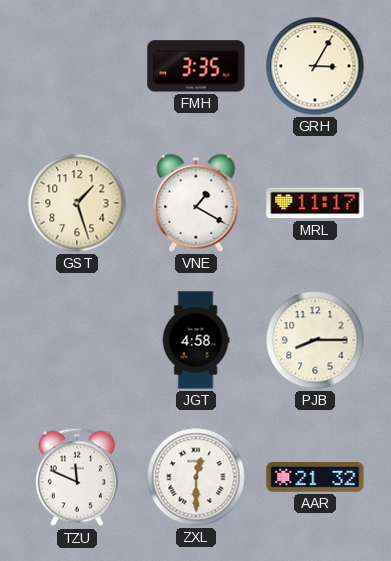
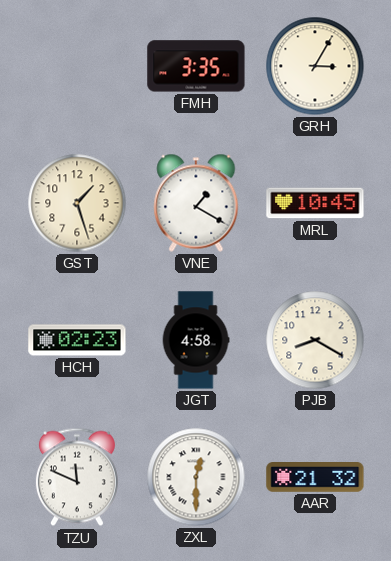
MRL: 11:17 -> 10:45
HCH: none -> 02:23
PJB: 8:15 -> 8:20
